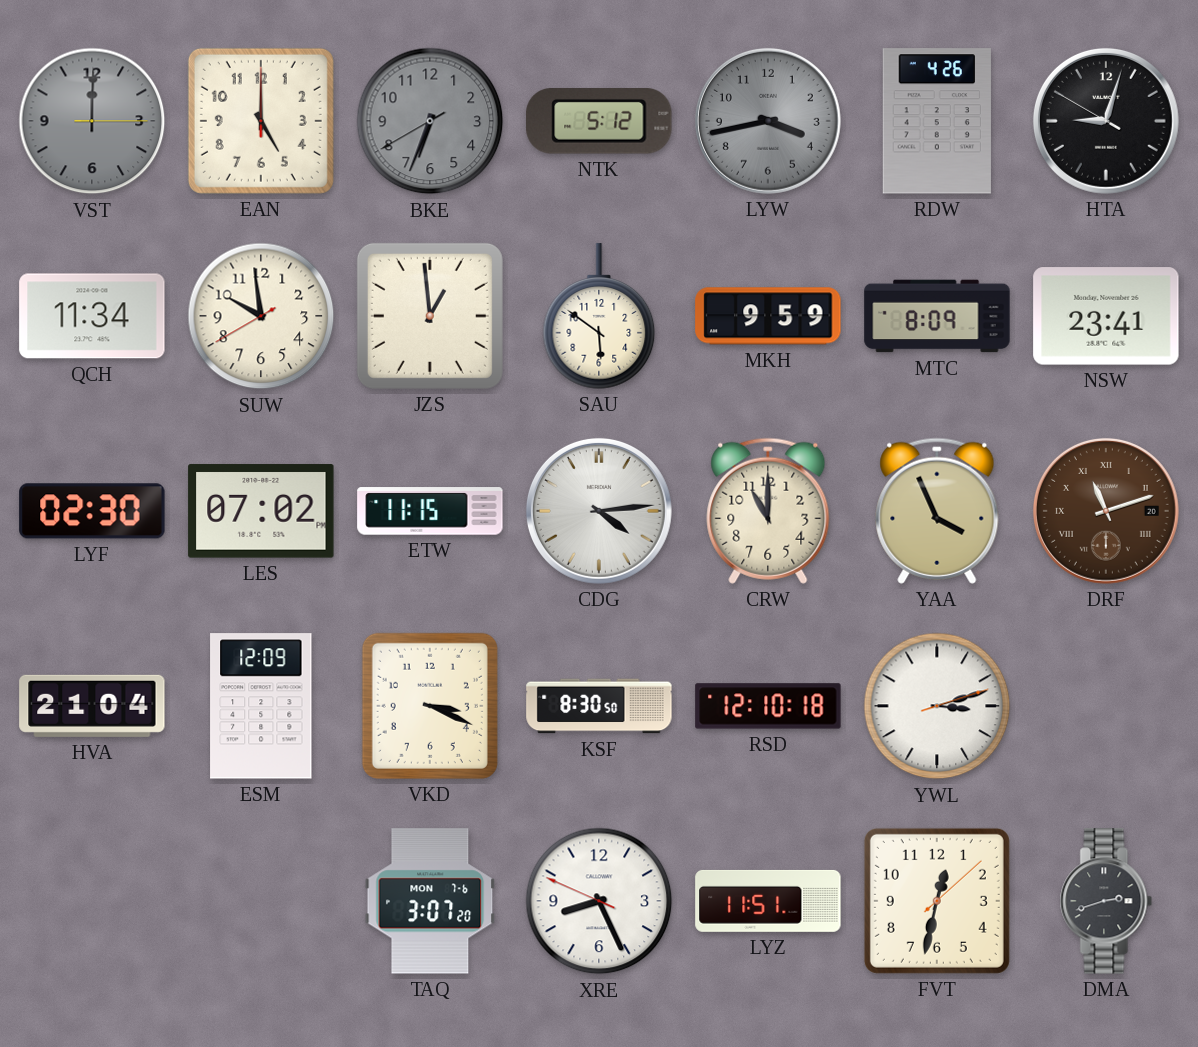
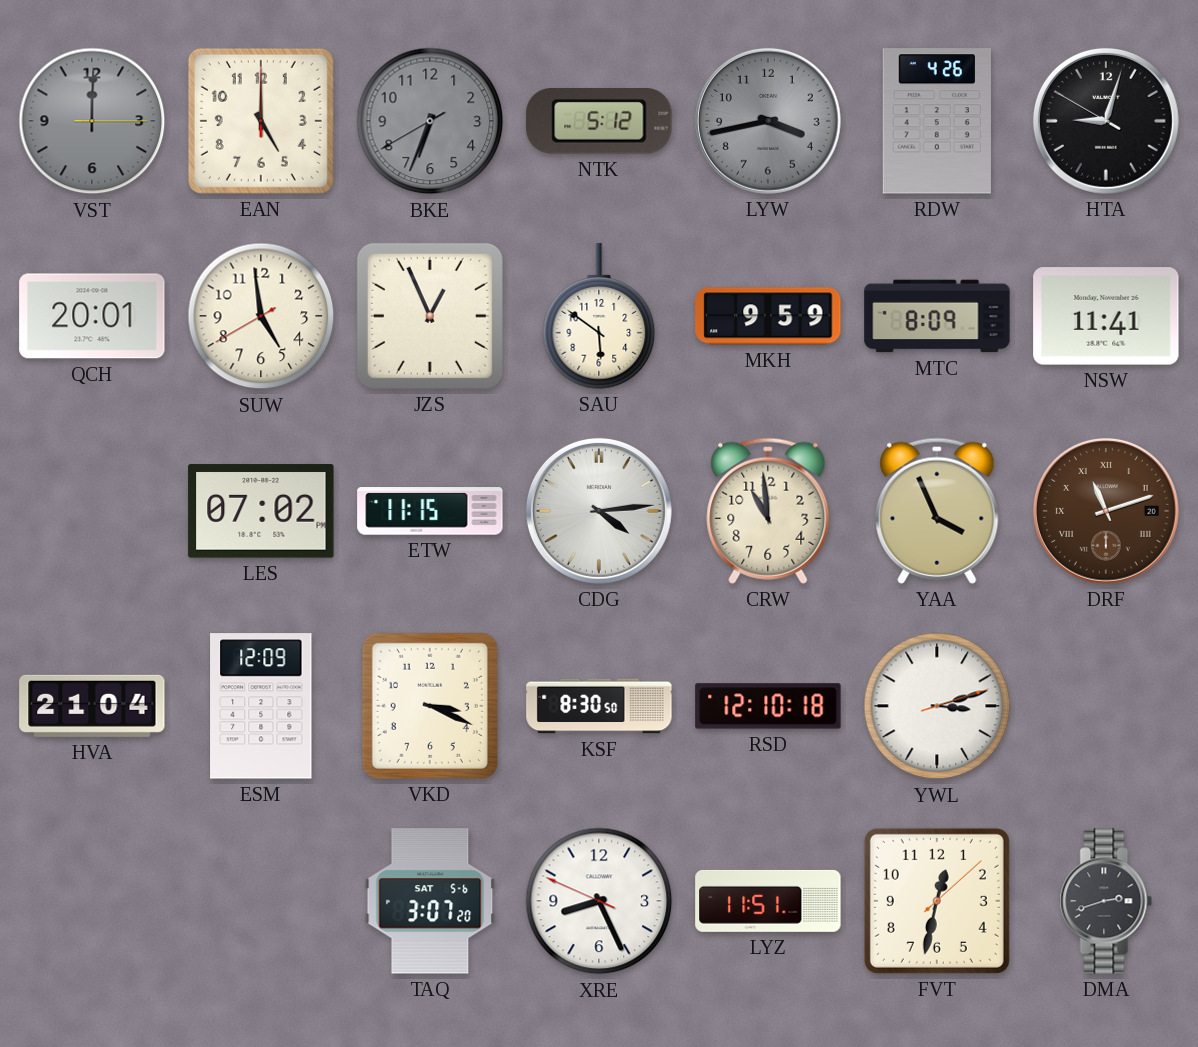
QCH: 11:34 -> 20:01
SUW: 9:58 -> 4:58
JZS: 12:59 -> 12:56
NSW: 23:41 -> 11:41
LYF: 02:30 -> none
CRW: 11:00 -> 10:59
TAQ date: MON 7-6 -> SAT 5-6
